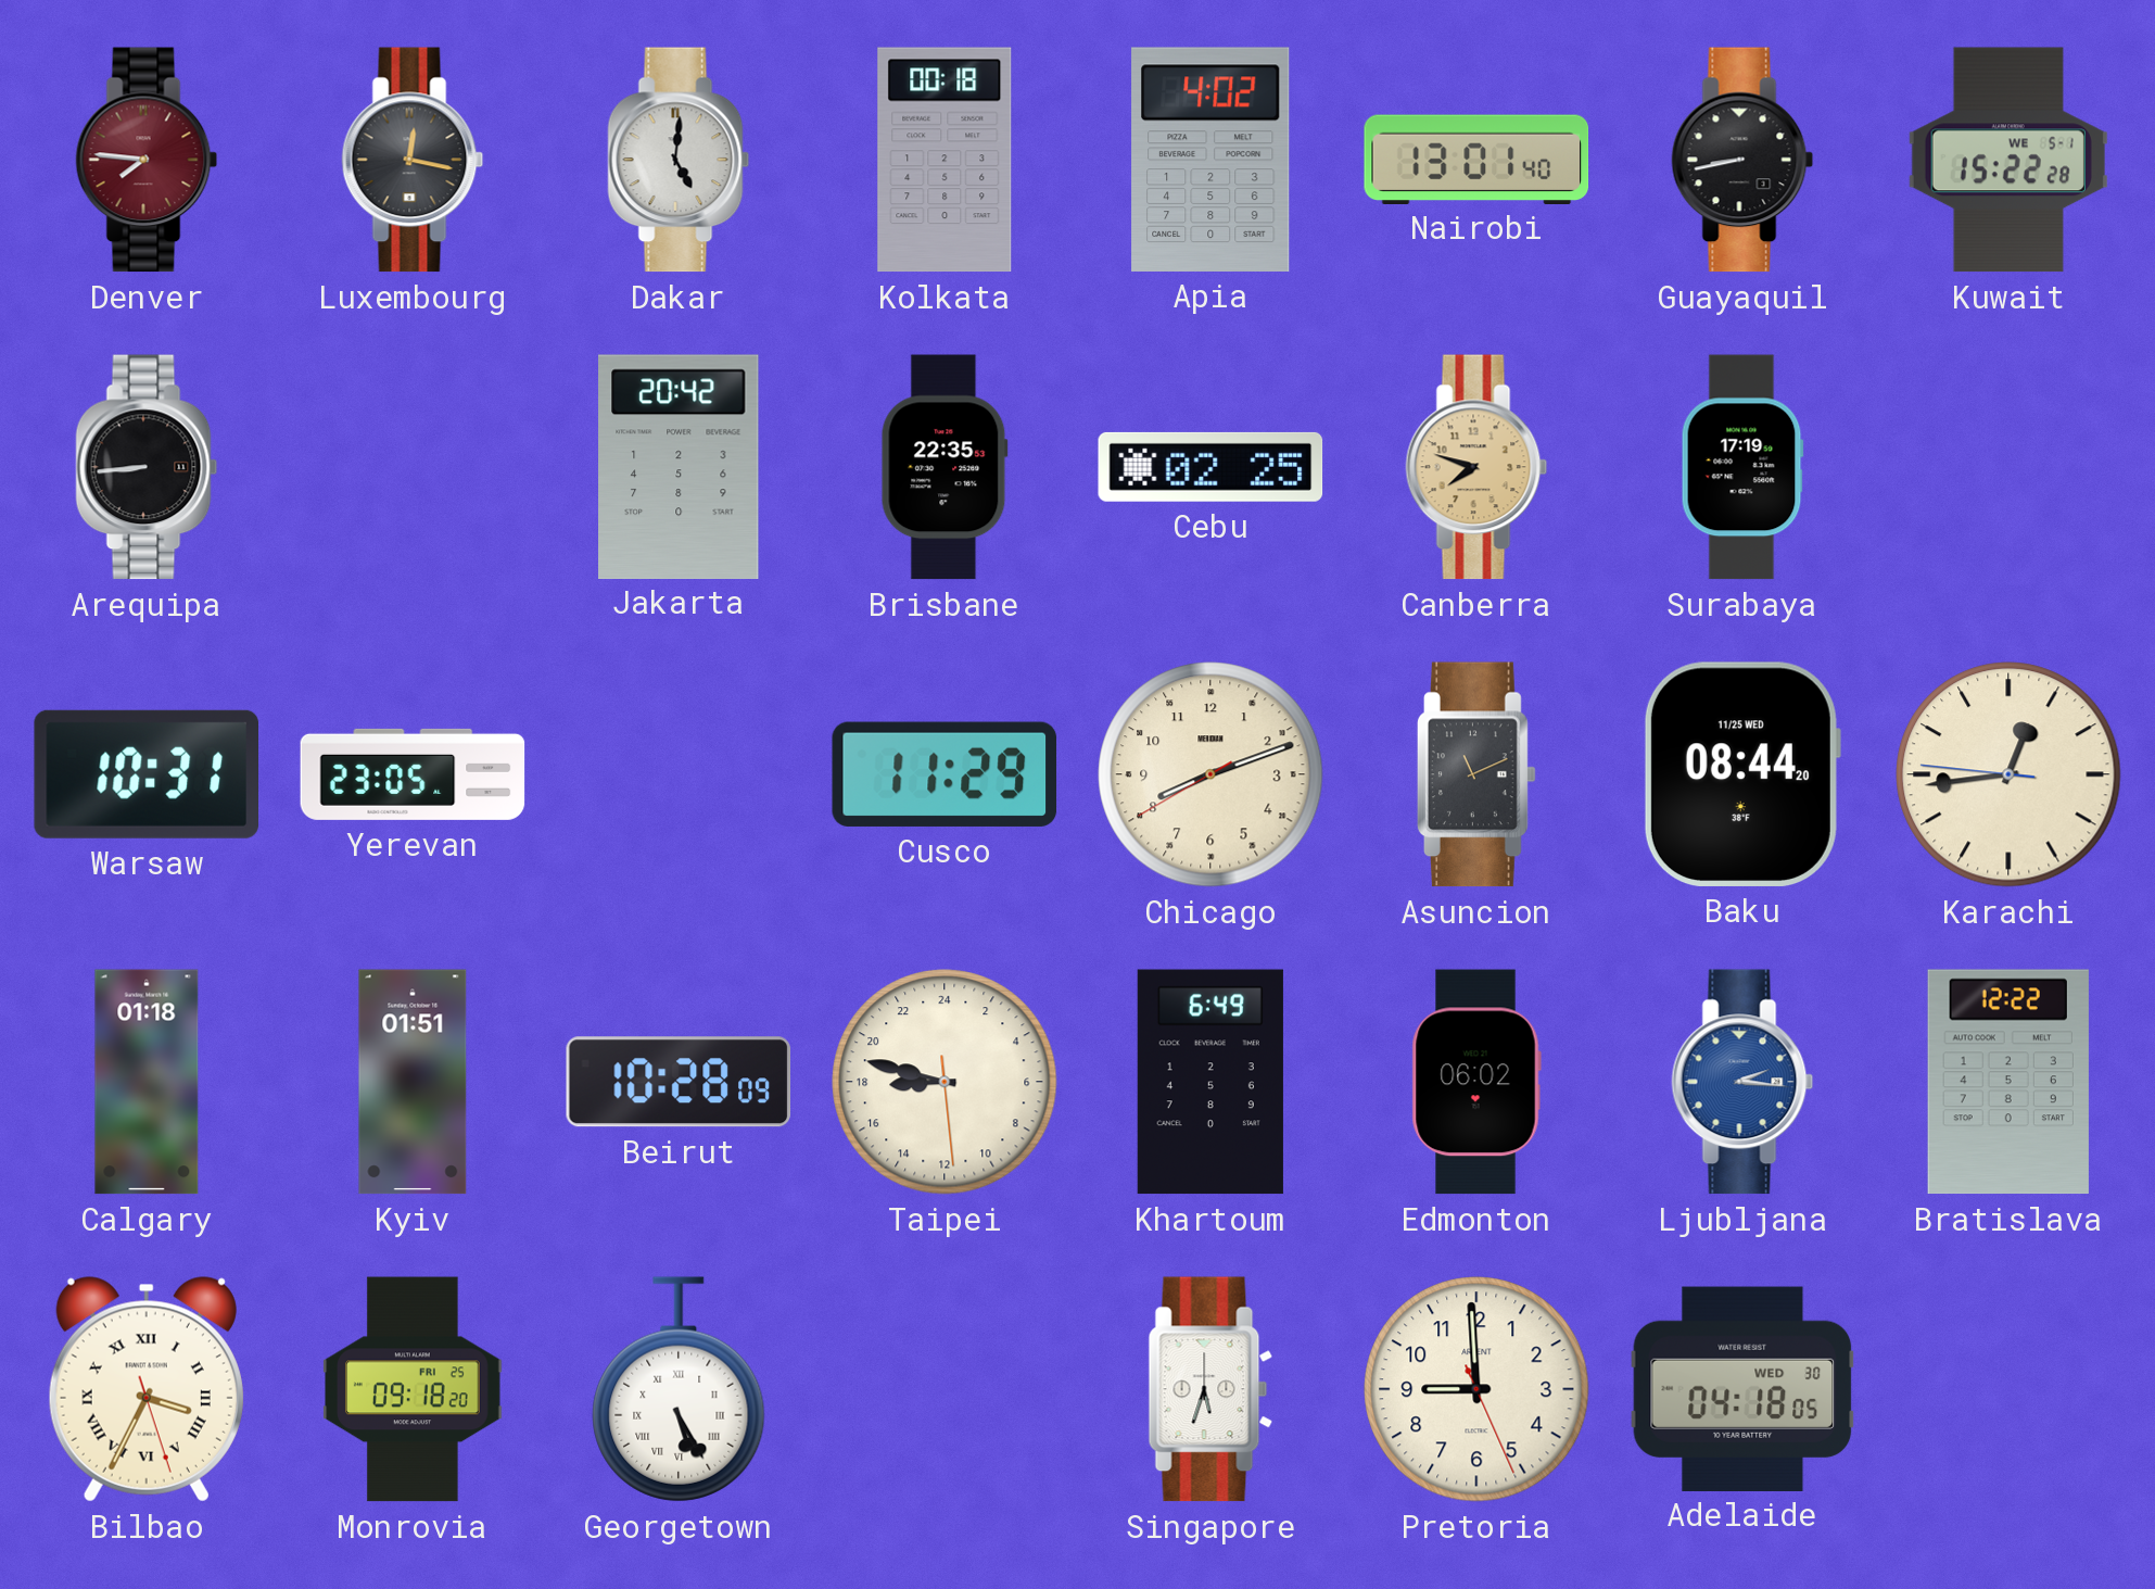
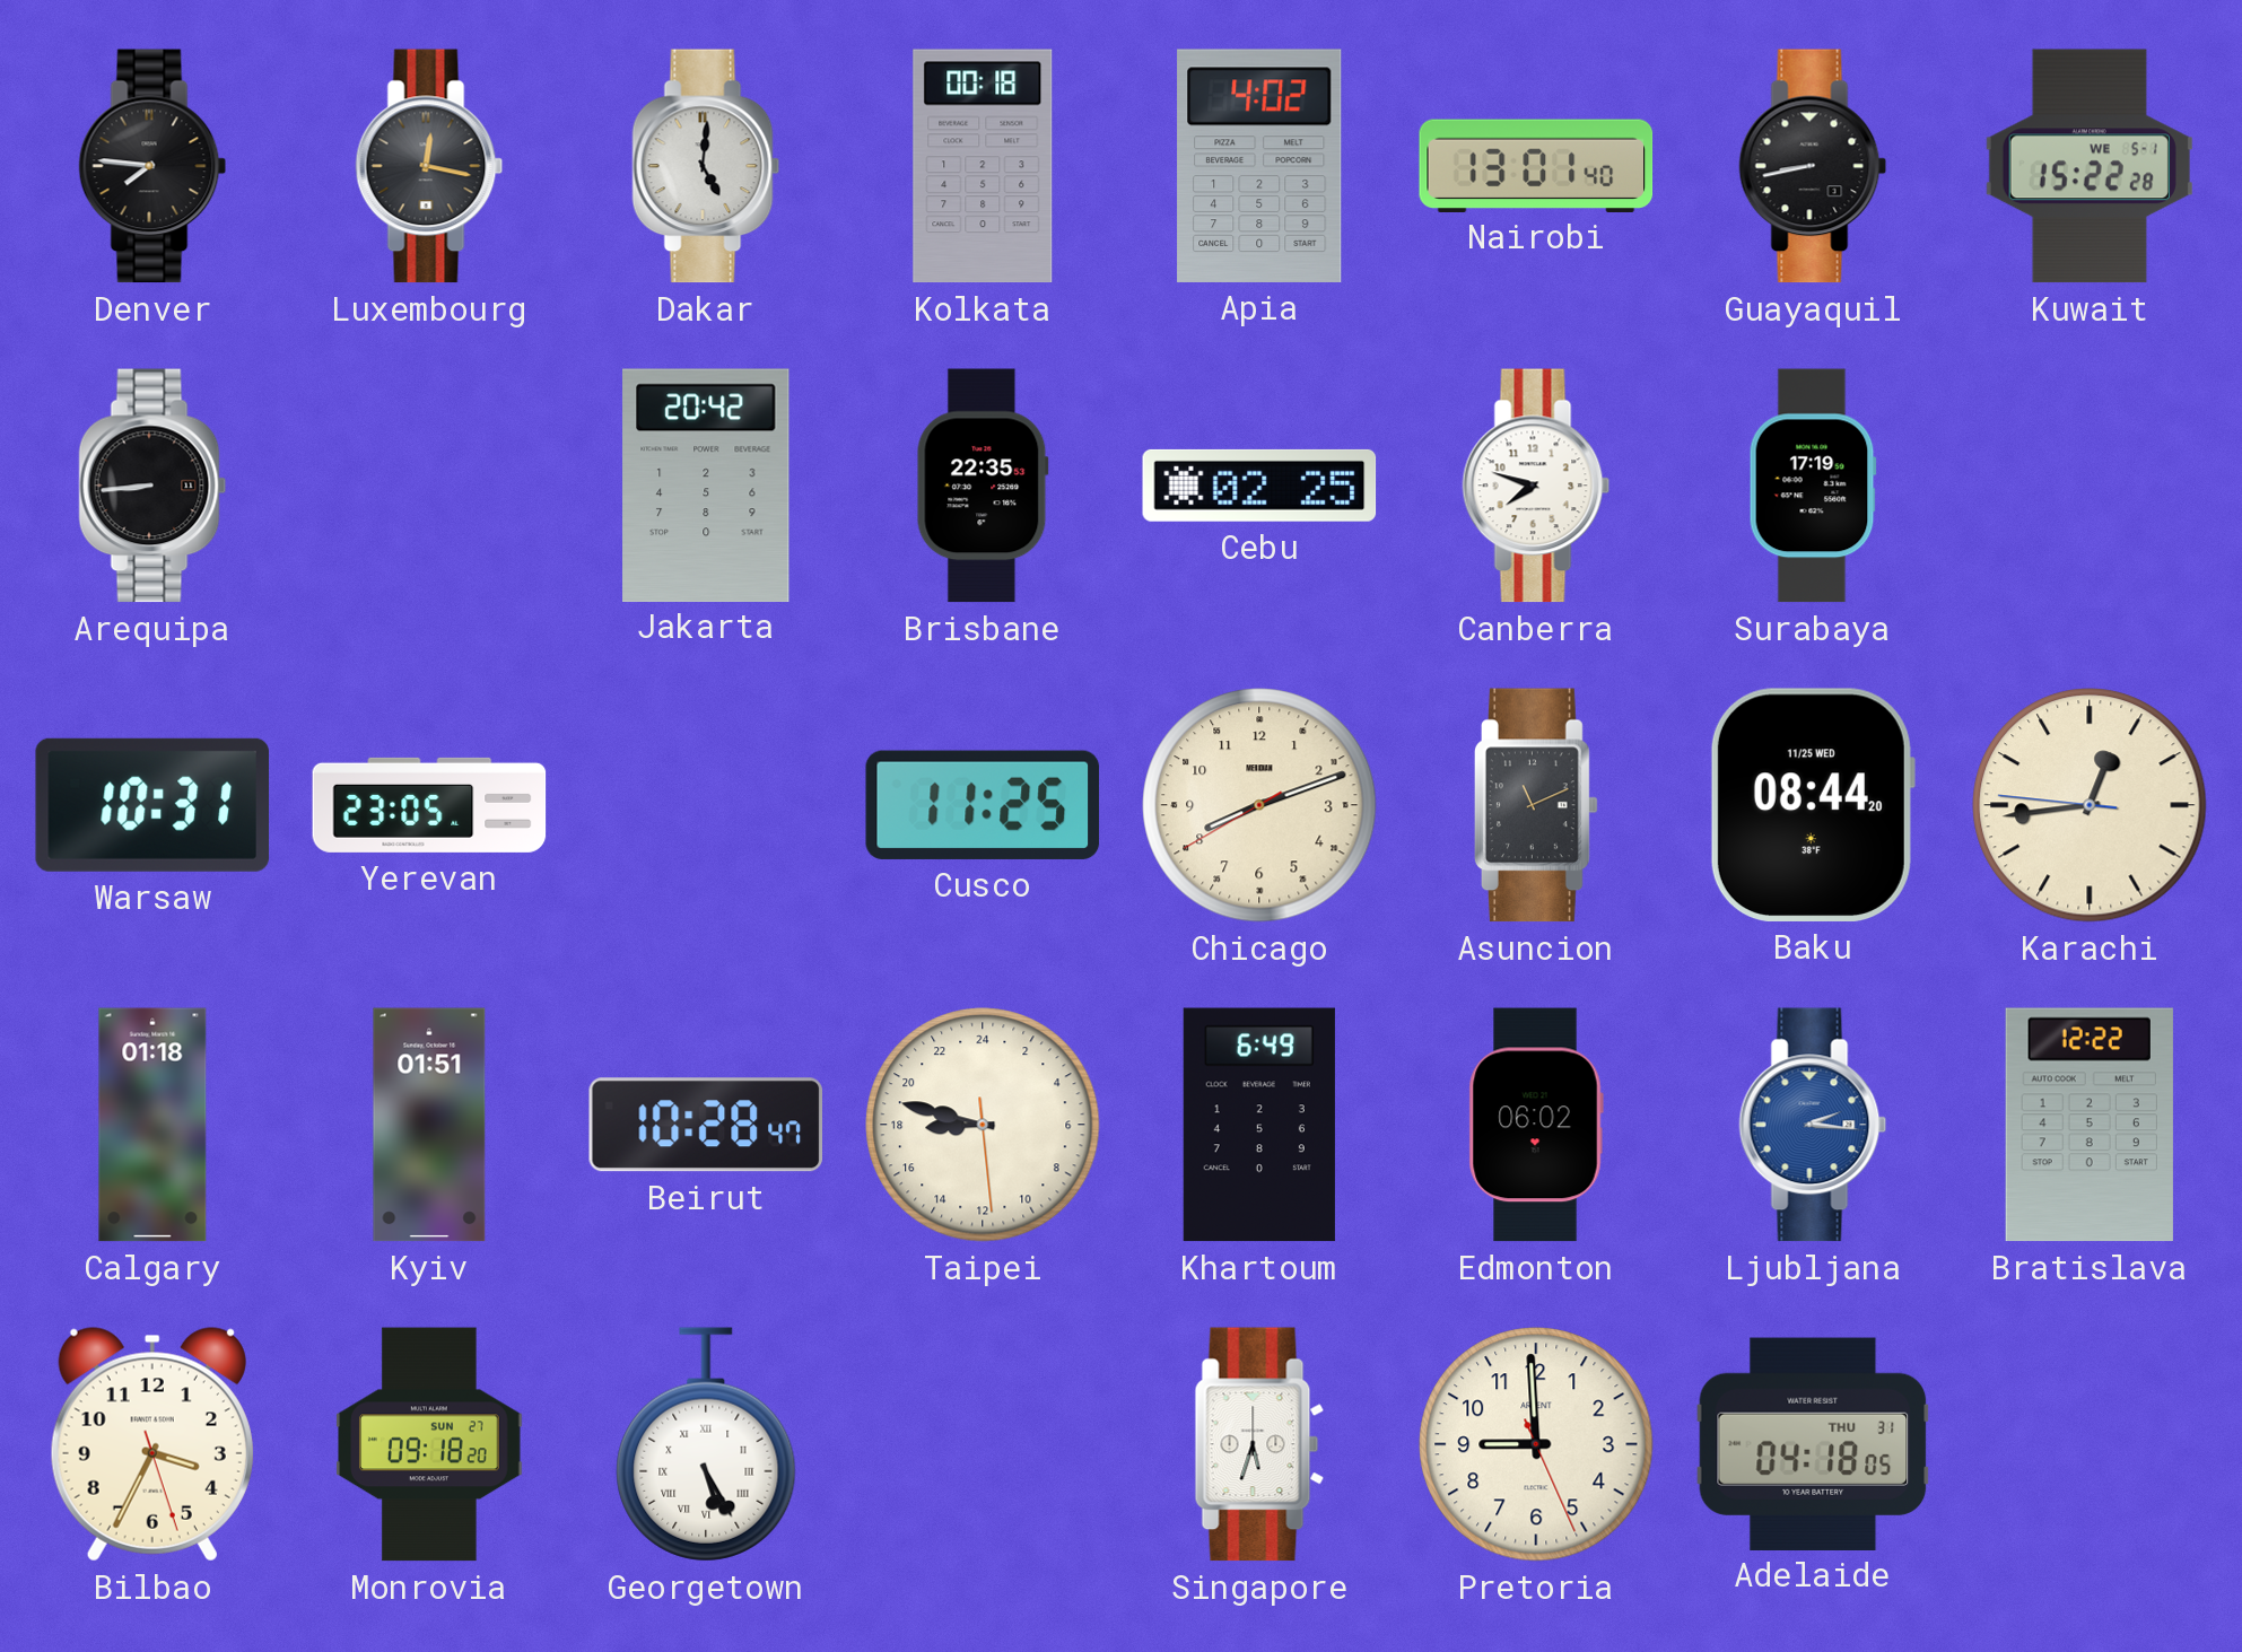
Denver dial: burgundy -> black
Canberra dial: champagne -> white
Cusco: 11:29 -> 11:25
Beirut: 10:28:09 -> 10:28:47
Bilbao numerals: Roman -> Arabic
Monrovia date: FRI 25 -> SUN 27
Adelaide date: WED 30 -> THU 31
